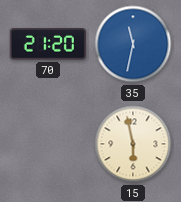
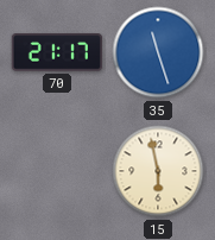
70: 21:20 -> 21:17
35: 11:32 -> 11:27
